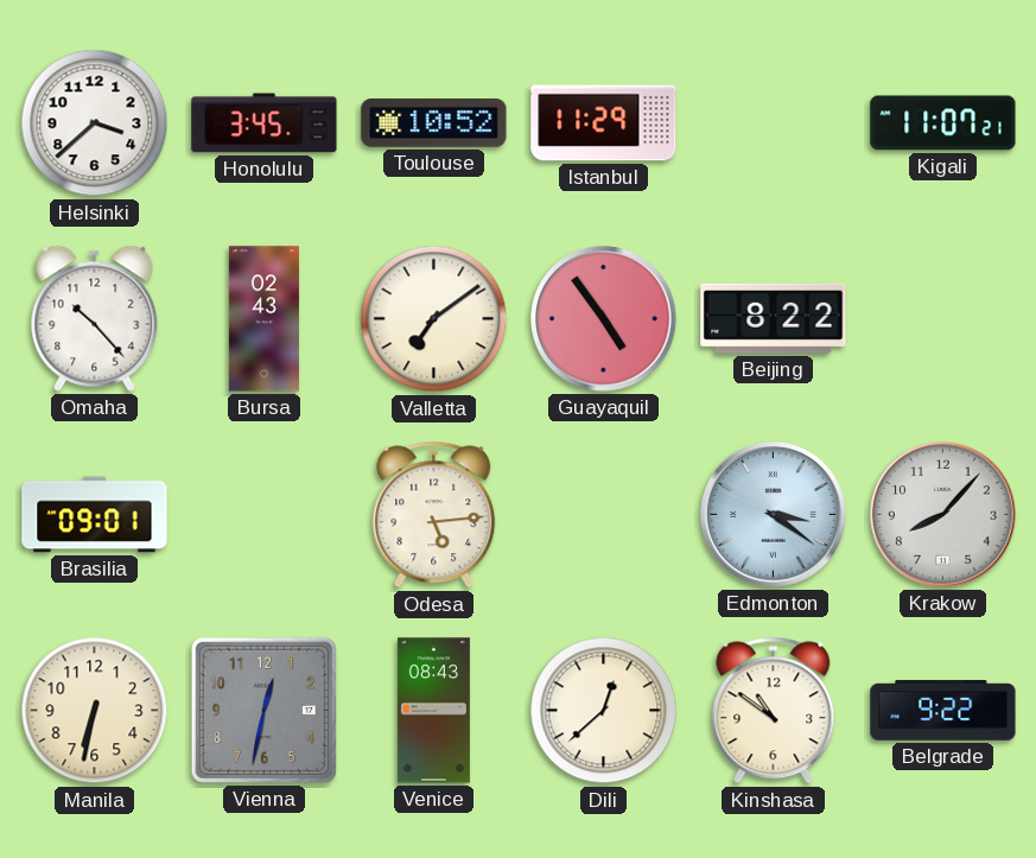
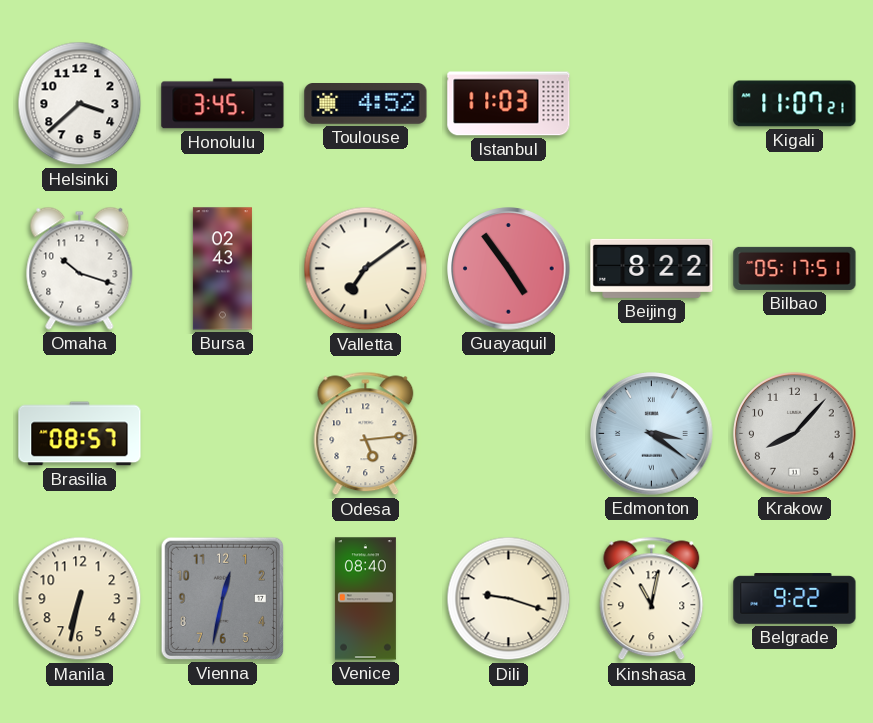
Toulouse: 10:52 -> 4:52
Istanbul: 11:29 -> 11:03
Omaha: 10:23 -> 10:18
Bilbao: none -> 05:17
Brasilia: 09:01 -> 08:57
Venice: 08:43 -> 08:40
Dili: 12:38 -> 9:18
Kinshasa: 10:51 -> 11:02
